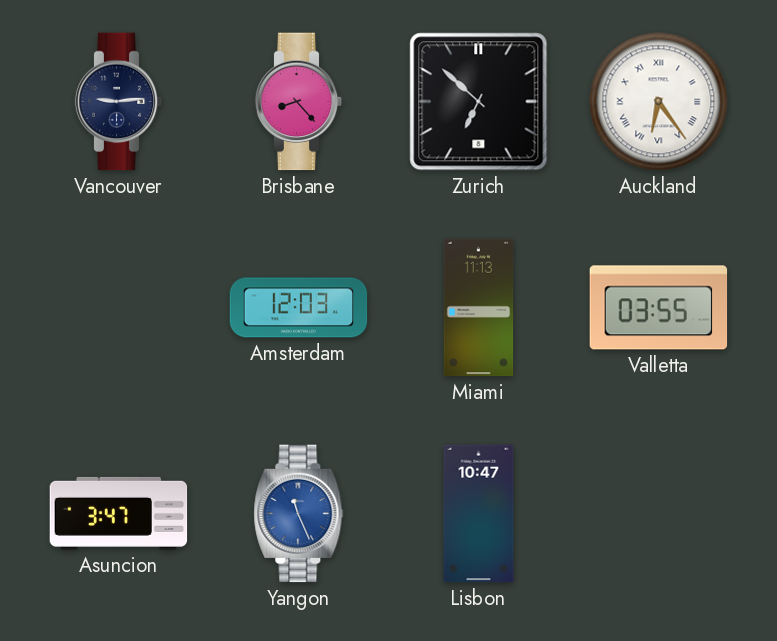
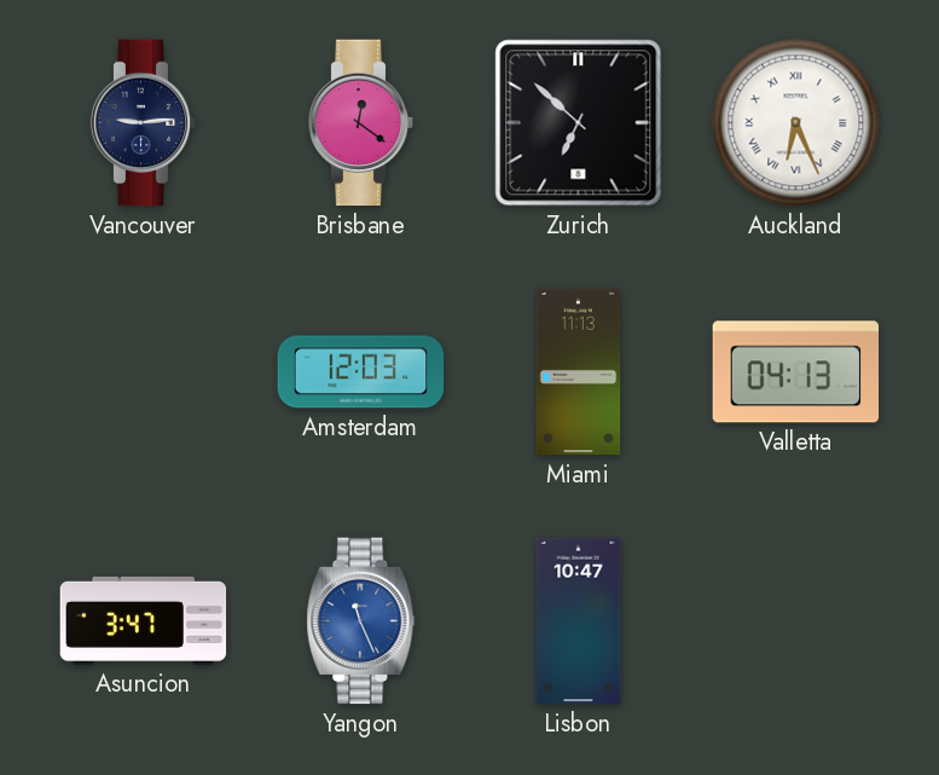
Brisbane: 8:23 -> 12:21
Auckland: 6:24 -> 6:26
Valletta: 03:55 -> 04:13
